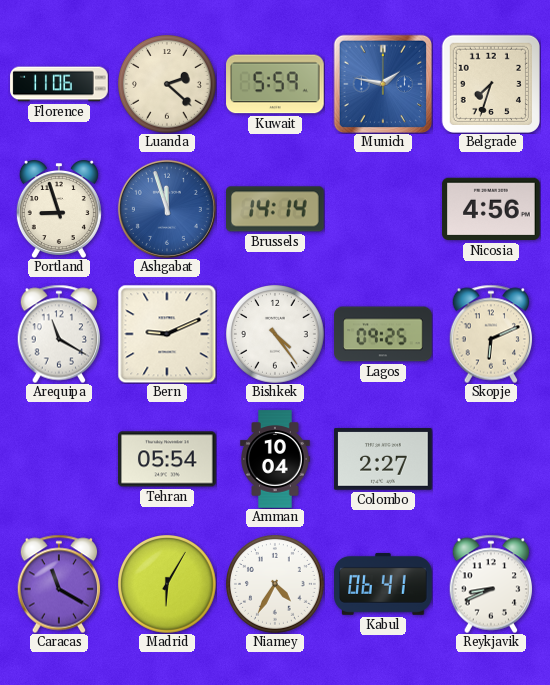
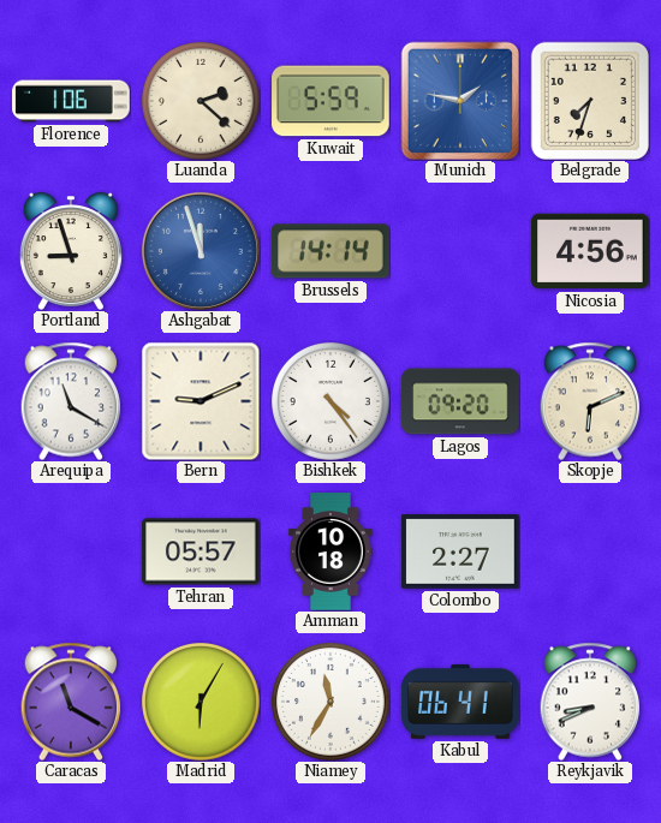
Florence: 11:06 -> 1:06
Lagos: 09:25 -> 09:20
Tehran: 05:54 -> 05:57
Amman: 10:04 -> 10:18
Niamey: 4:35 -> 11:35
